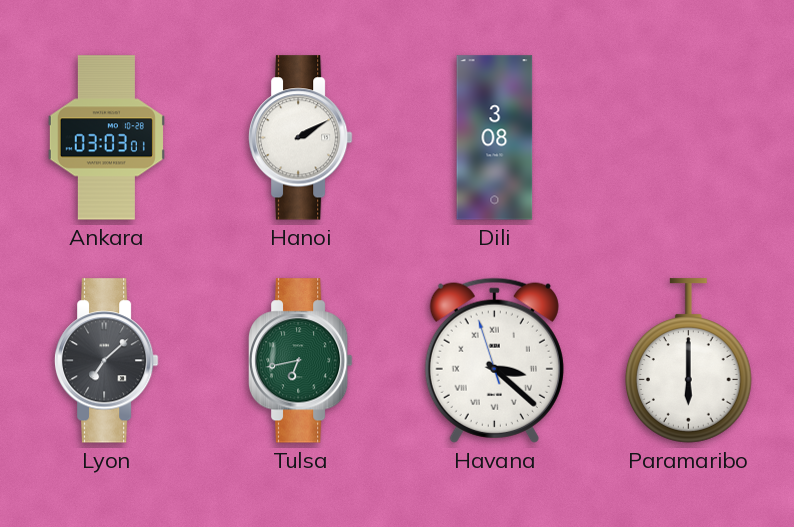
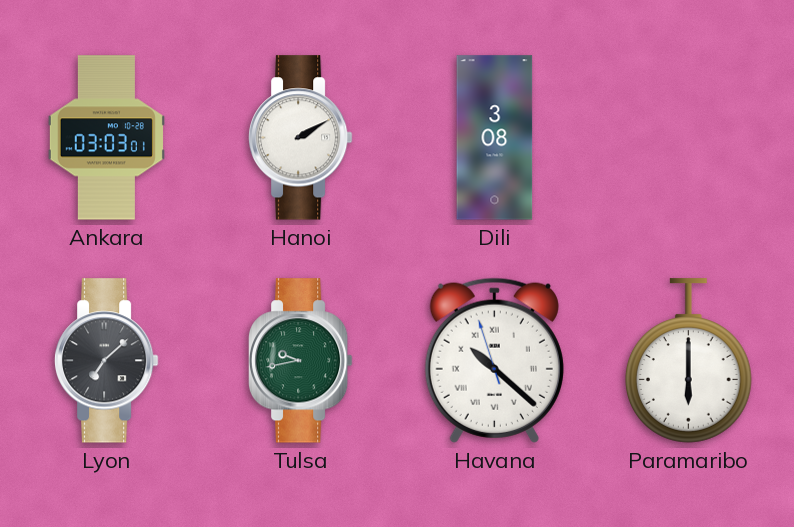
Tulsa: 6:43 -> 9:43
Havana: 3:21 -> 10:21
